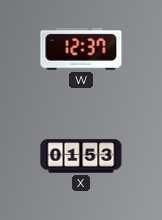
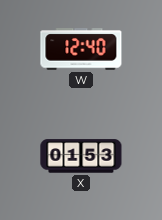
W: 12:37 -> 12:40
